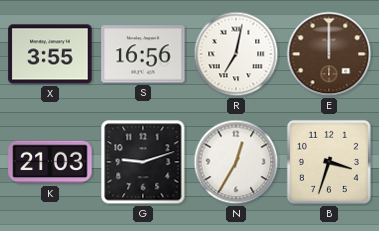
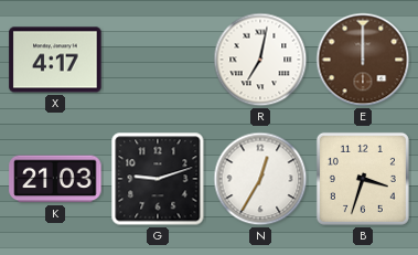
X: 3:55 -> 4:17
S: 16:56 -> none
